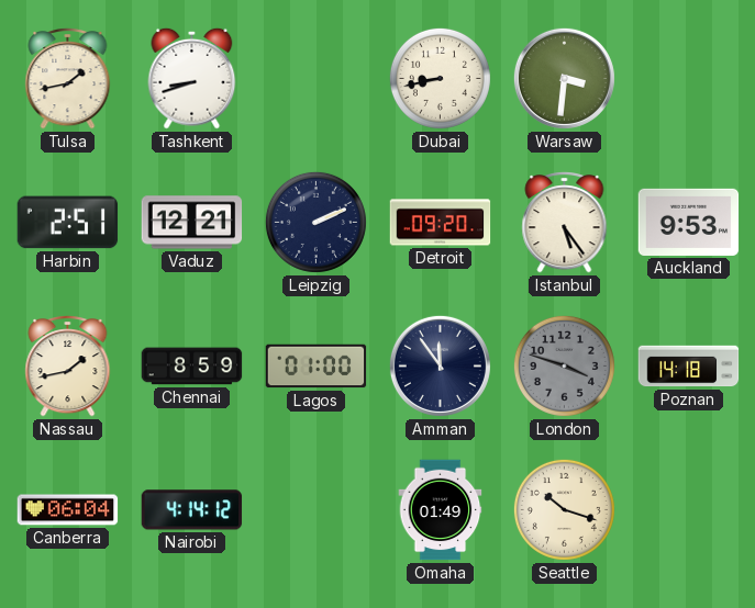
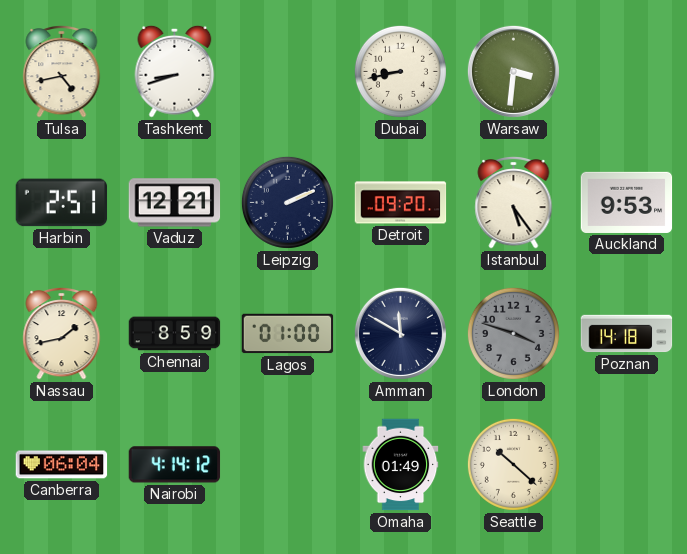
Tulsa: 1:43 -> 4:43
Amman: 11:54 -> 11:50
Seattle: 10:18 -> 10:22
